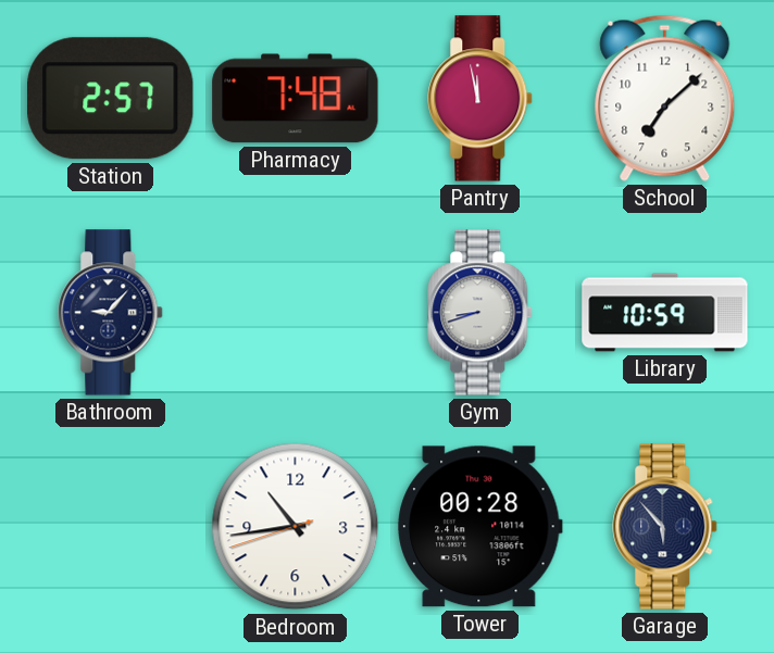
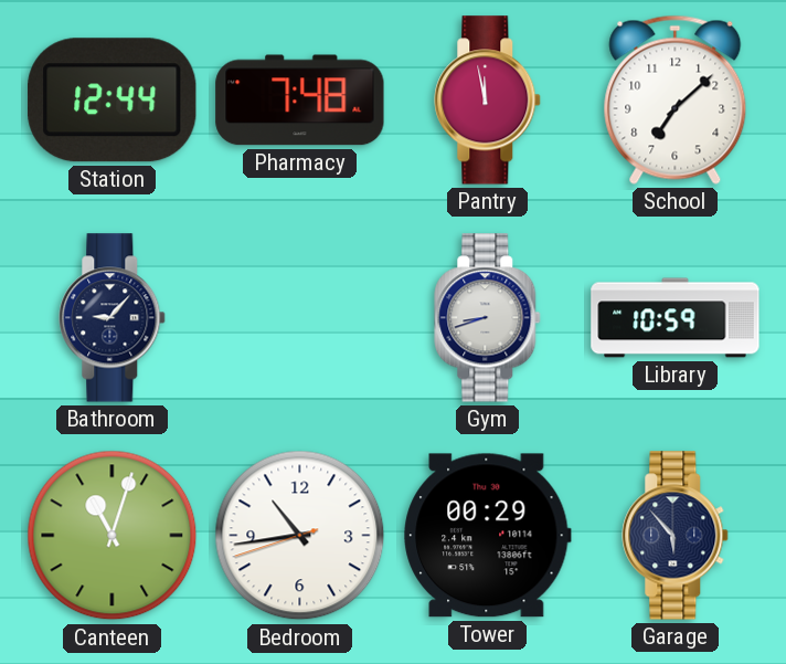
Station: 2:57 -> 12:44
Canteen: none -> 11:03
Tower: 00:28 -> 00:29
